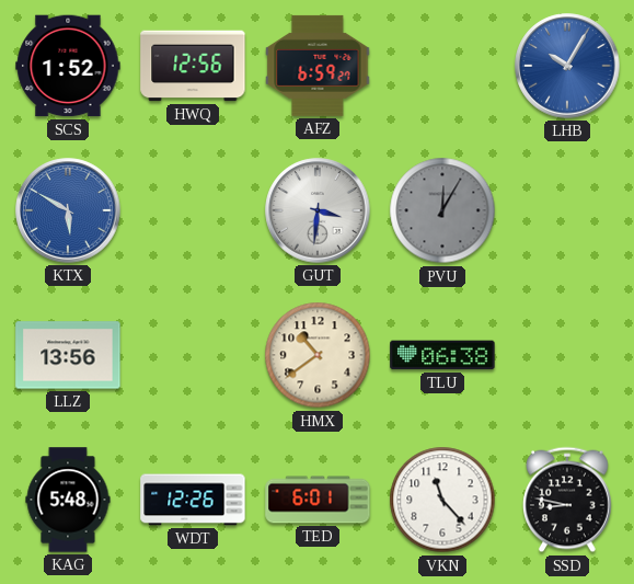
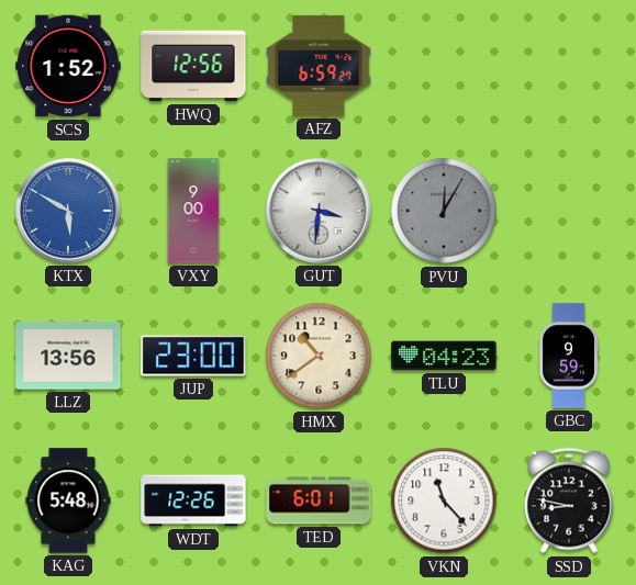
LHB: 10:05 -> none
VXY: none -> 9:00
JUP: none -> 23:00
TLU: 06:38 -> 04:23
GBC: none -> 9:59
